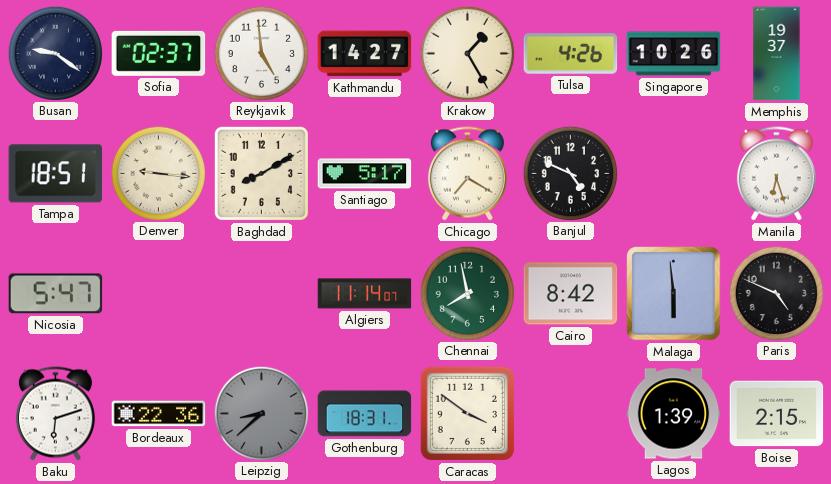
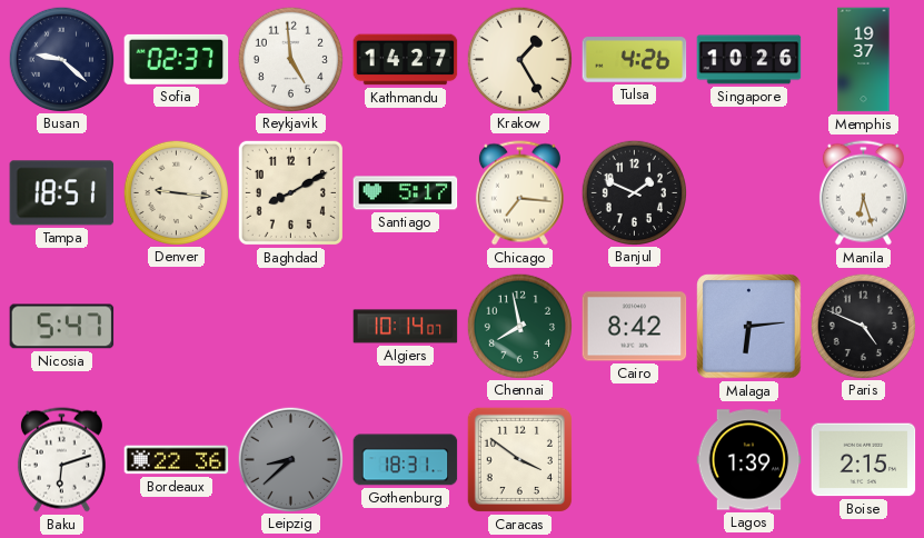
Busan: 9:21 -> 9:22
Chicago: 7:20 -> 7:16
Banjul: 4:49 -> 1:49
Algiers: 11:14 -> 10:14
Malaga: 5:59 -> 6:14
